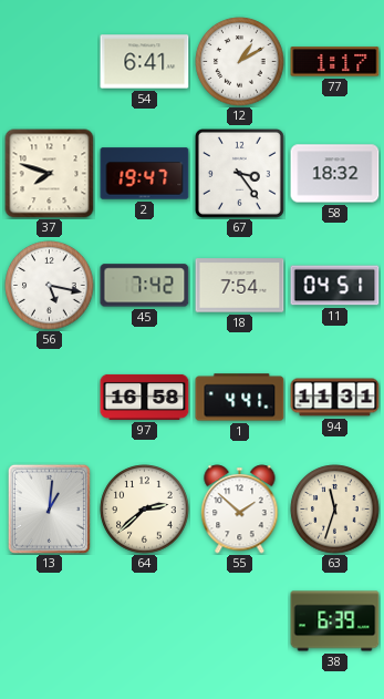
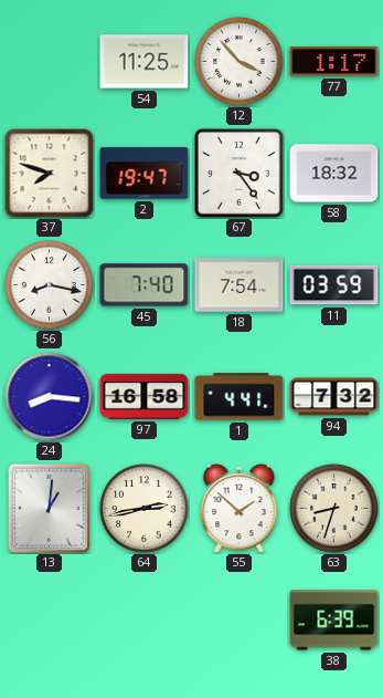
54: 6:41 -> 11:25
12: 1:10 -> 3:53
56: 5:17 -> 8:17
45: 7:42 -> 7:40
11: 04:51 -> 03:59
24: none -> 8:16
94: 11:31 -> 7:32
64: 2:38 -> 2:43
63: 11:33 -> 8:33
